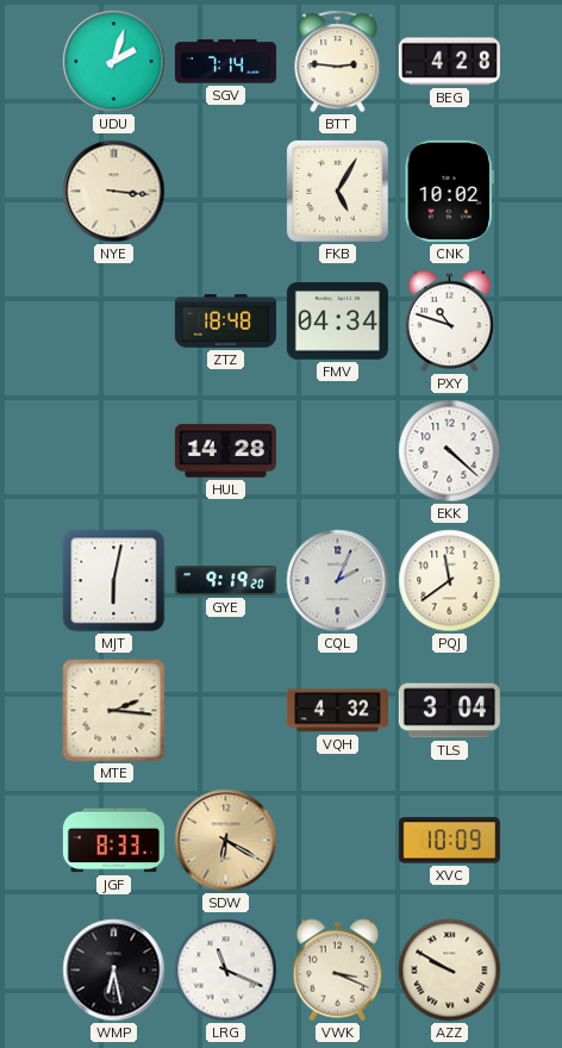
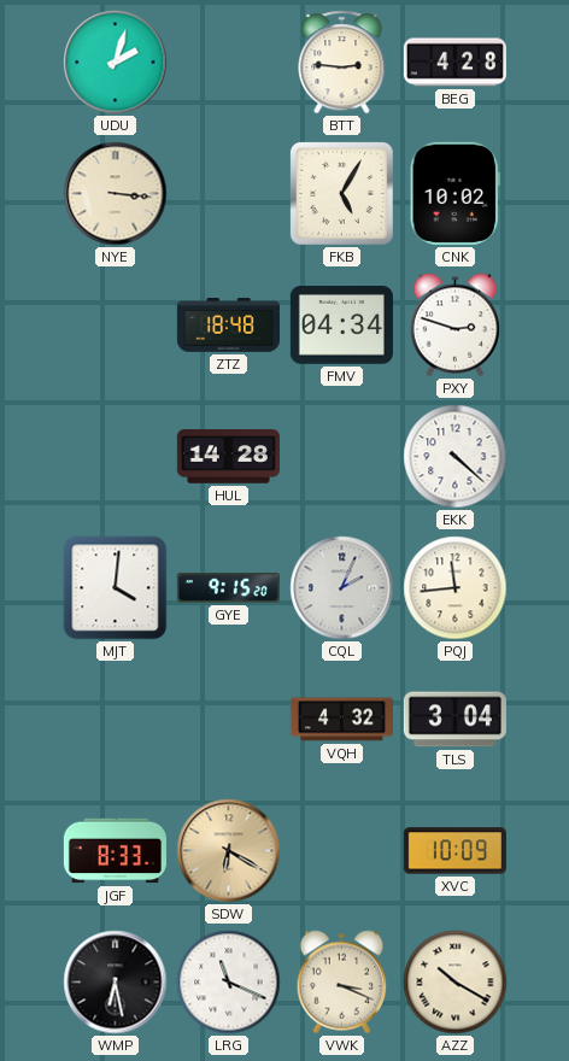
SGV: 7:14 -> none
PXY: 10:48 -> 2:48
MJT: 6:02 -> 4:01
GYE: 9:19 -> 9:15
PQJ: 11:39 -> 11:44
MTE: 2:16 -> none
AZZ: 9:50 -> 10:20
